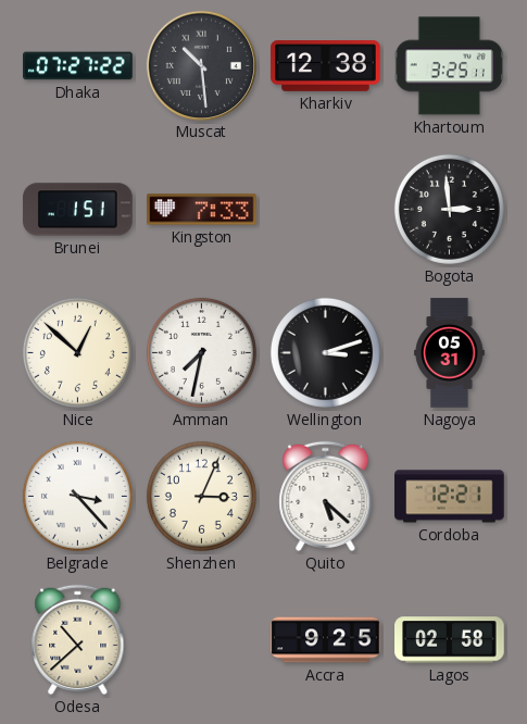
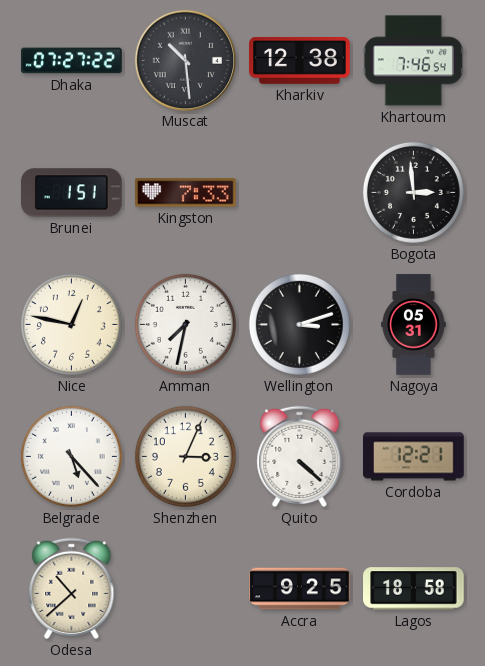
Khartoum: 3:25 -> 7:46
Nice: 12:52 -> 12:47
Belgrade: 3:23 -> 5:23
Quito: 5:22 -> 4:22
Lagos: 02:58 -> 18:58
